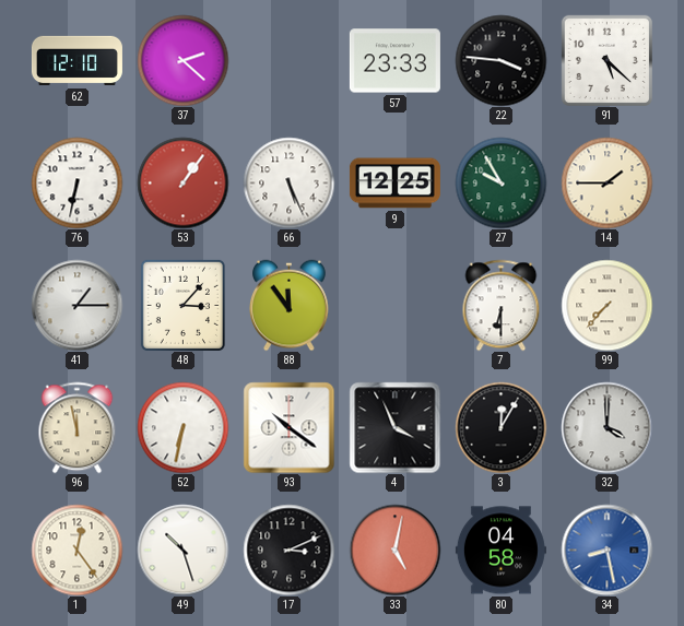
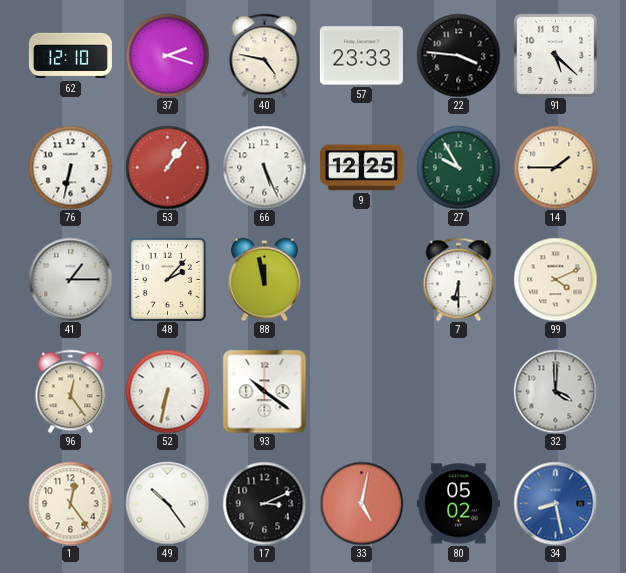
37: 2:22 -> 2:18
40: none -> 4:47
48: 3:07 -> 2:07
88: 11:54 -> 11:58
99: 7:37 -> 4:11
96: 11:58 -> 12:24
4: 3:56 -> none
3: 12:05 -> none
49: 10:27 -> 10:24
80: 04:58 -> 05:02
